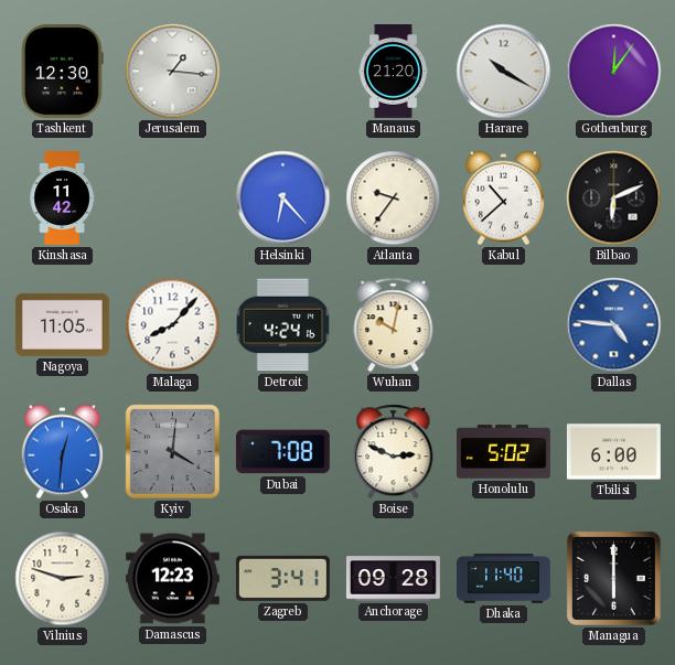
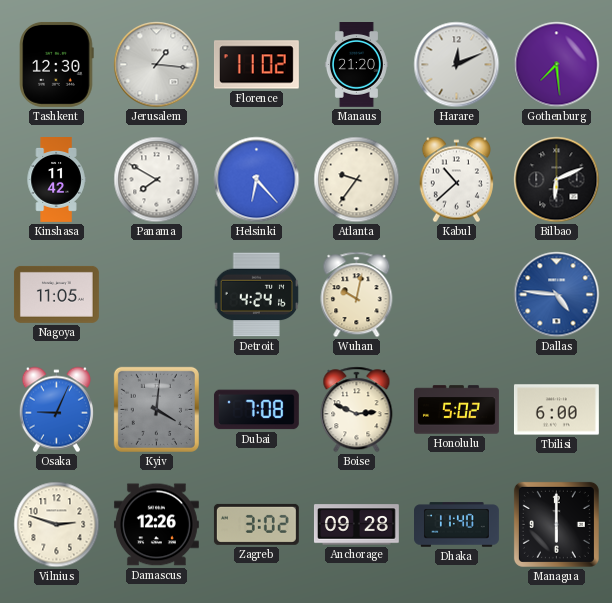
Florence: none -> 11:02
Harare: 10:20 -> 12:11
Gothenburg: 12:06 -> 7:29
Panama: none -> 7:50
Malaga: 8:07 -> none
Osaka: 12:31 -> 9:04
Damascus: 12:23 -> 12:26
Zagreb: 3:41 -> 3:02
